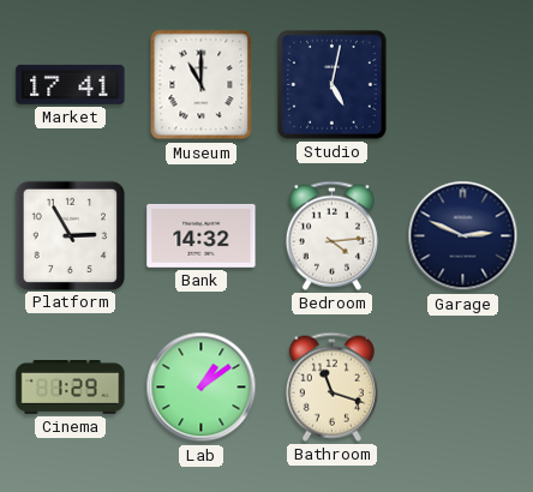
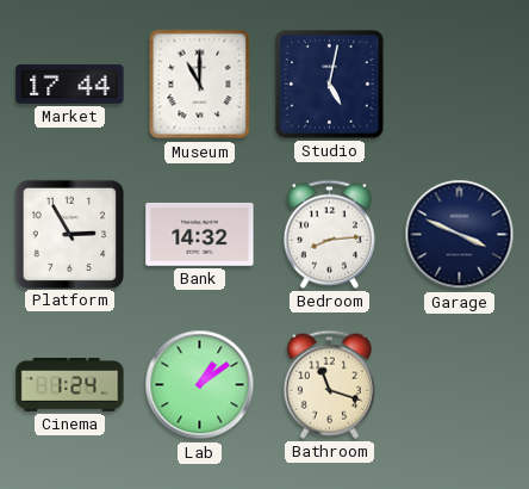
Market: 17:41 -> 17:44
Bedroom: 4:14 -> 8:14
Garage: 2:49 -> 3:49
Cinema: 1:29 -> 1:24
